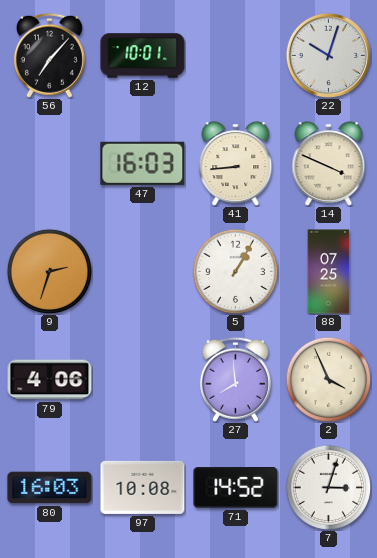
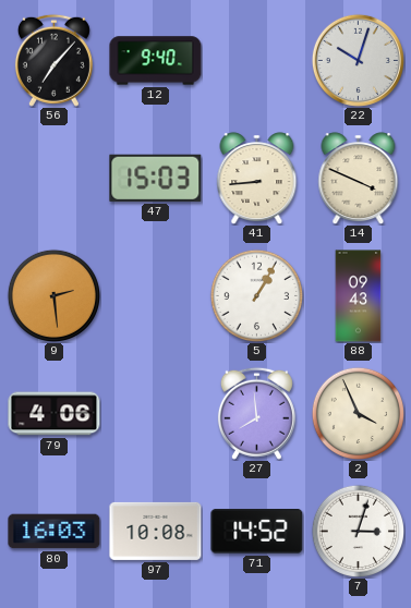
12: 10:01 -> 9:40
47: 16:03 -> 15:03
9: 2:33 -> 2:29
88: 07:25 -> 09:43
